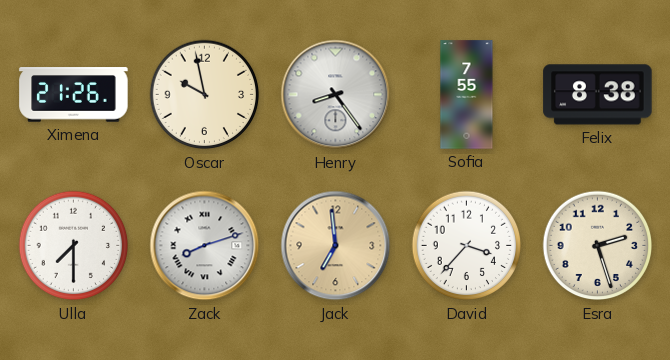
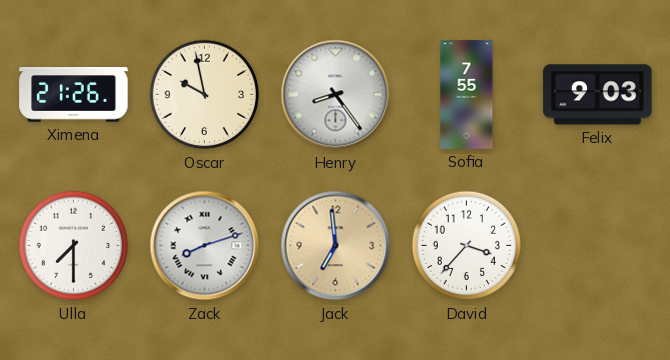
Felix: 8:38 -> 9:03
Esra: 2:27 -> none
